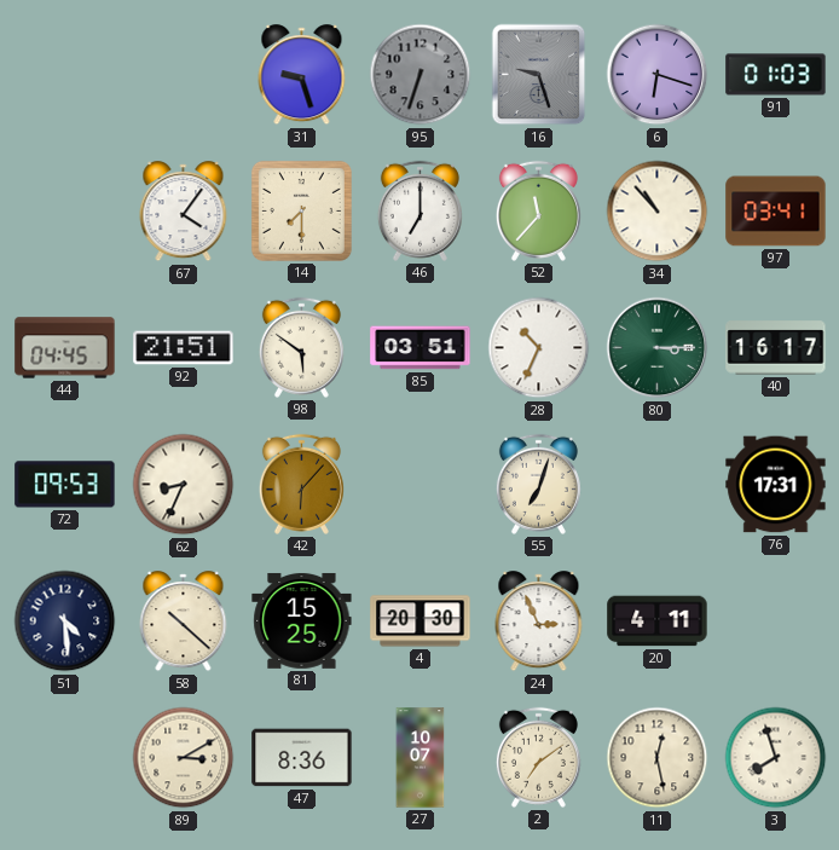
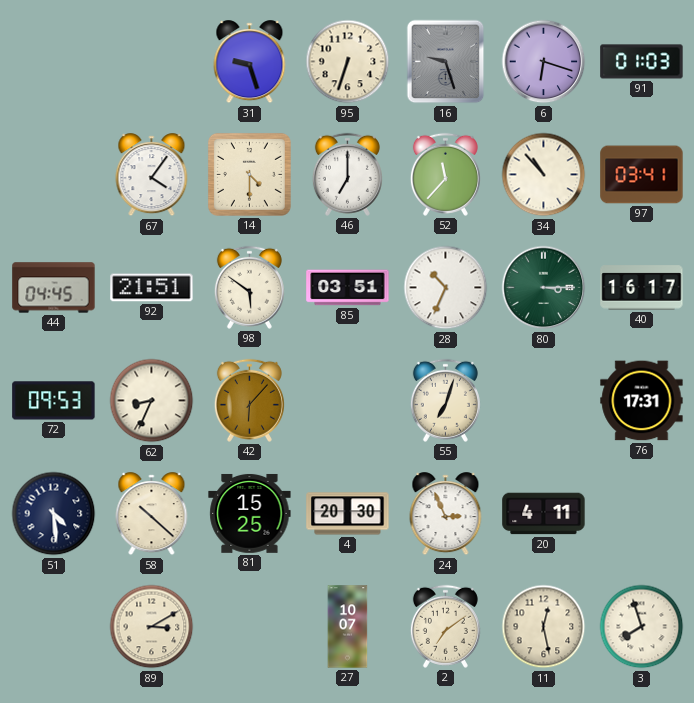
95 dial: grey -> cream
14: 7:30 -> 4:30
47: 8:36 -> none
